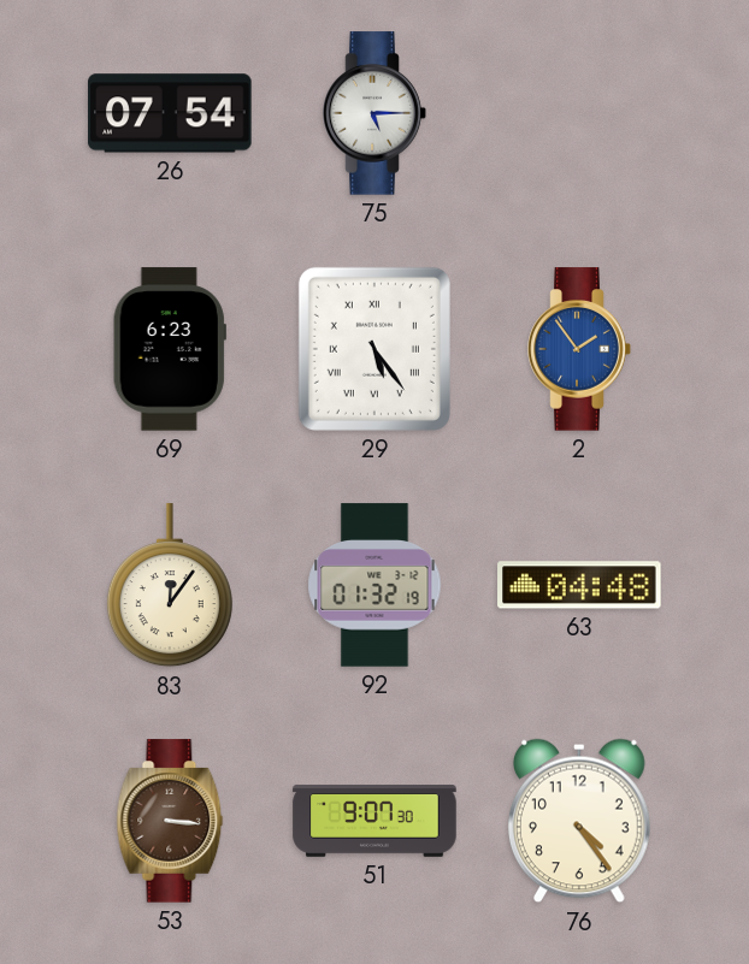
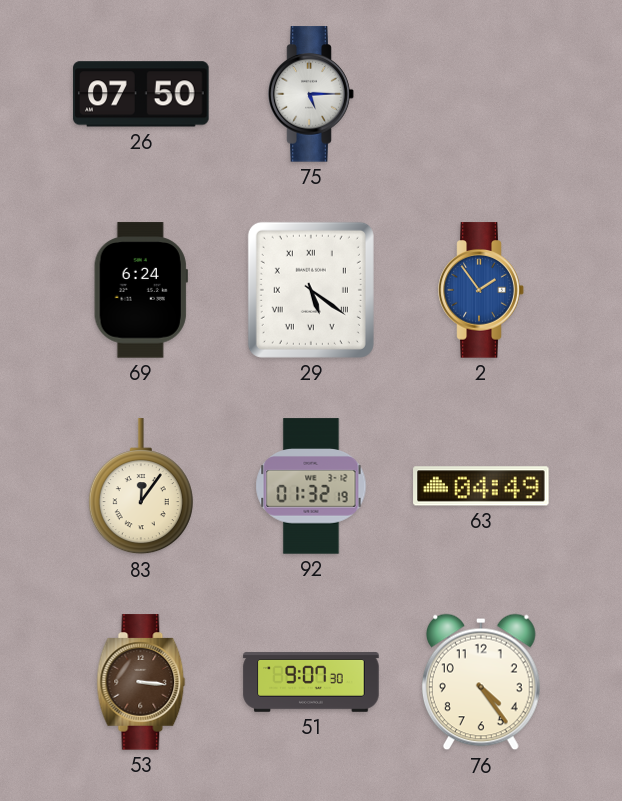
26: 07:54 -> 07:50
69: 6:23 -> 6:24
29: 5:24 -> 5:21
63: 04:48 -> 04:49
